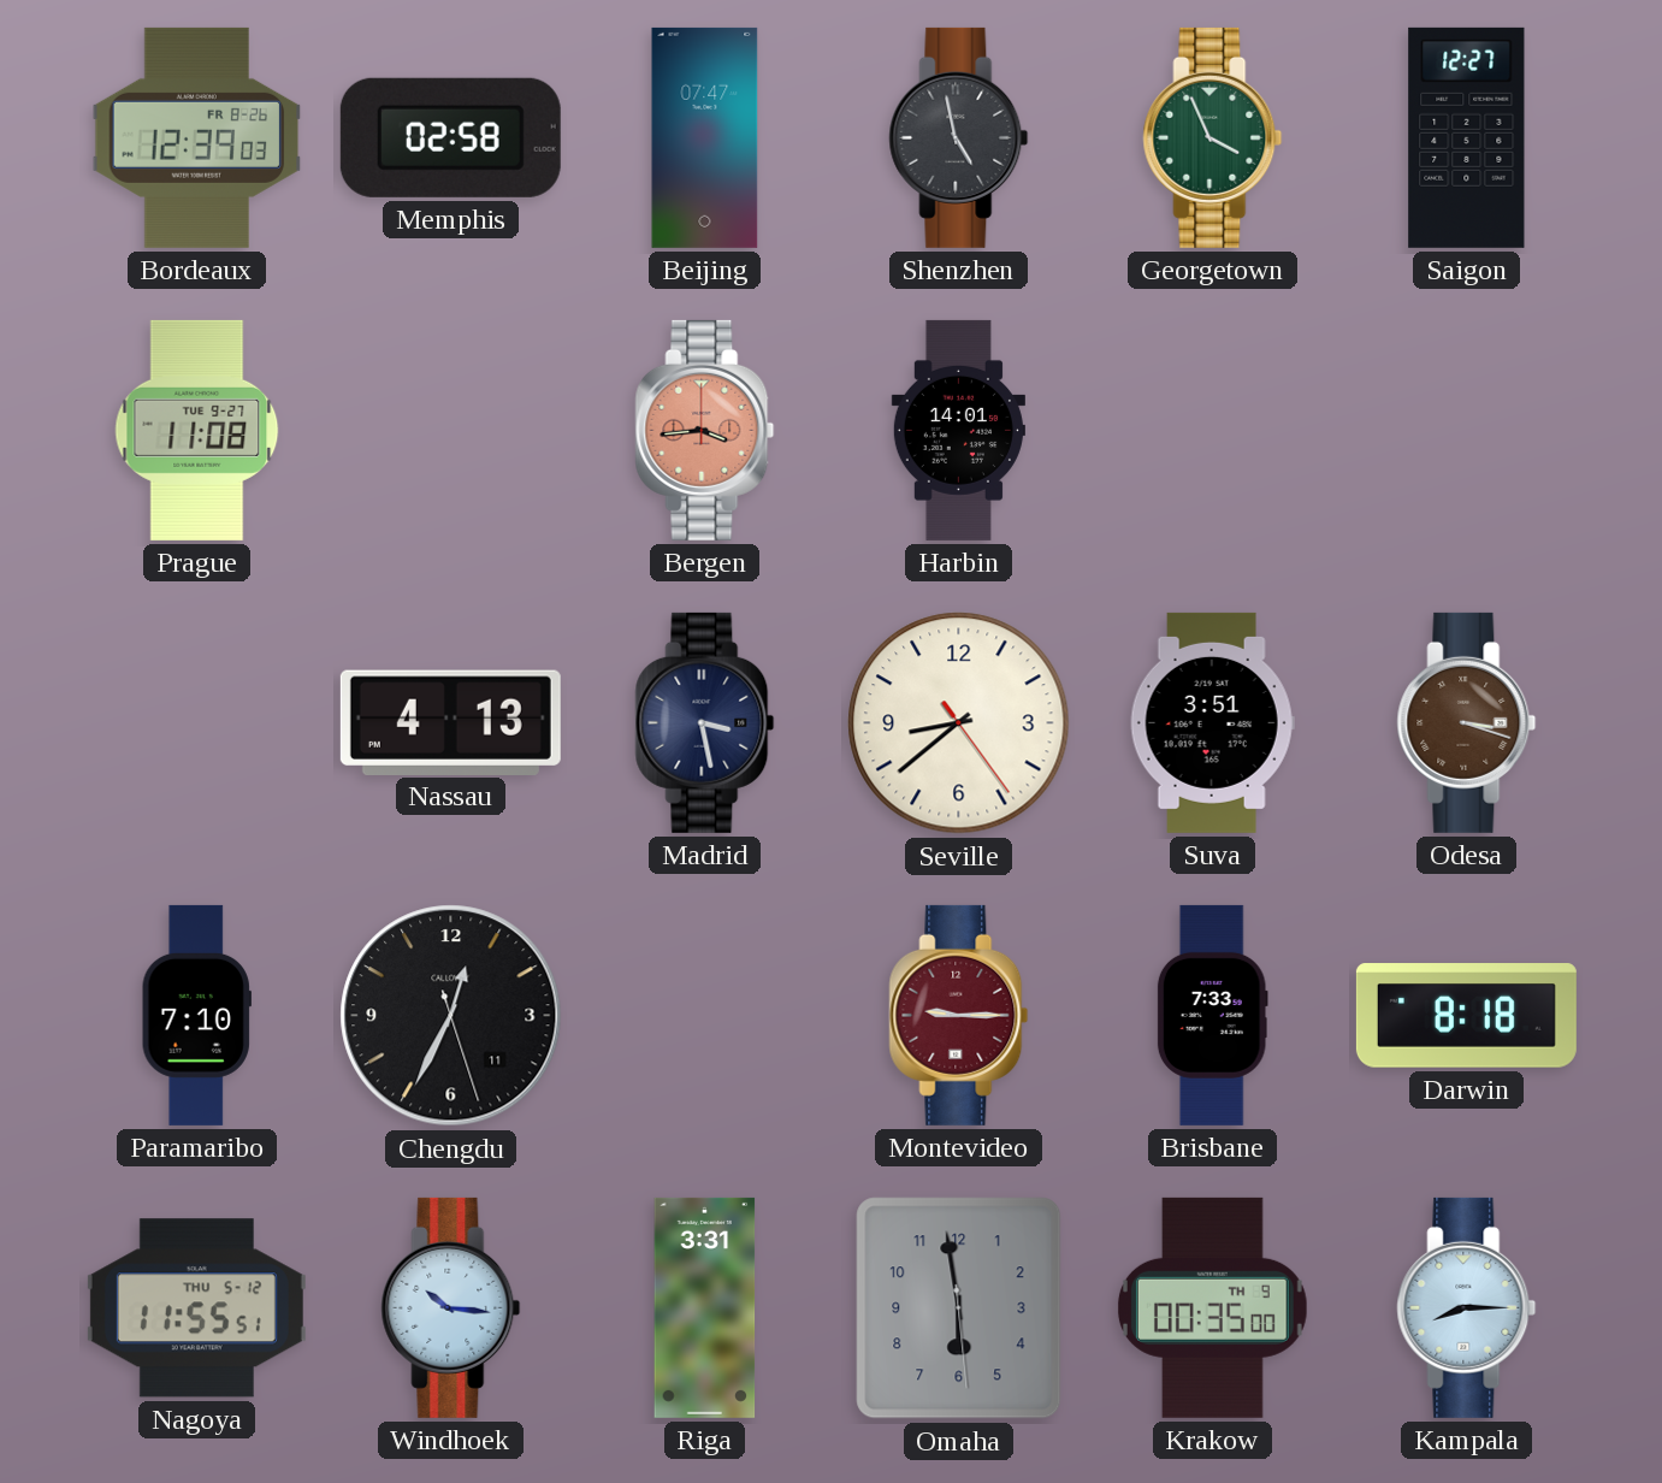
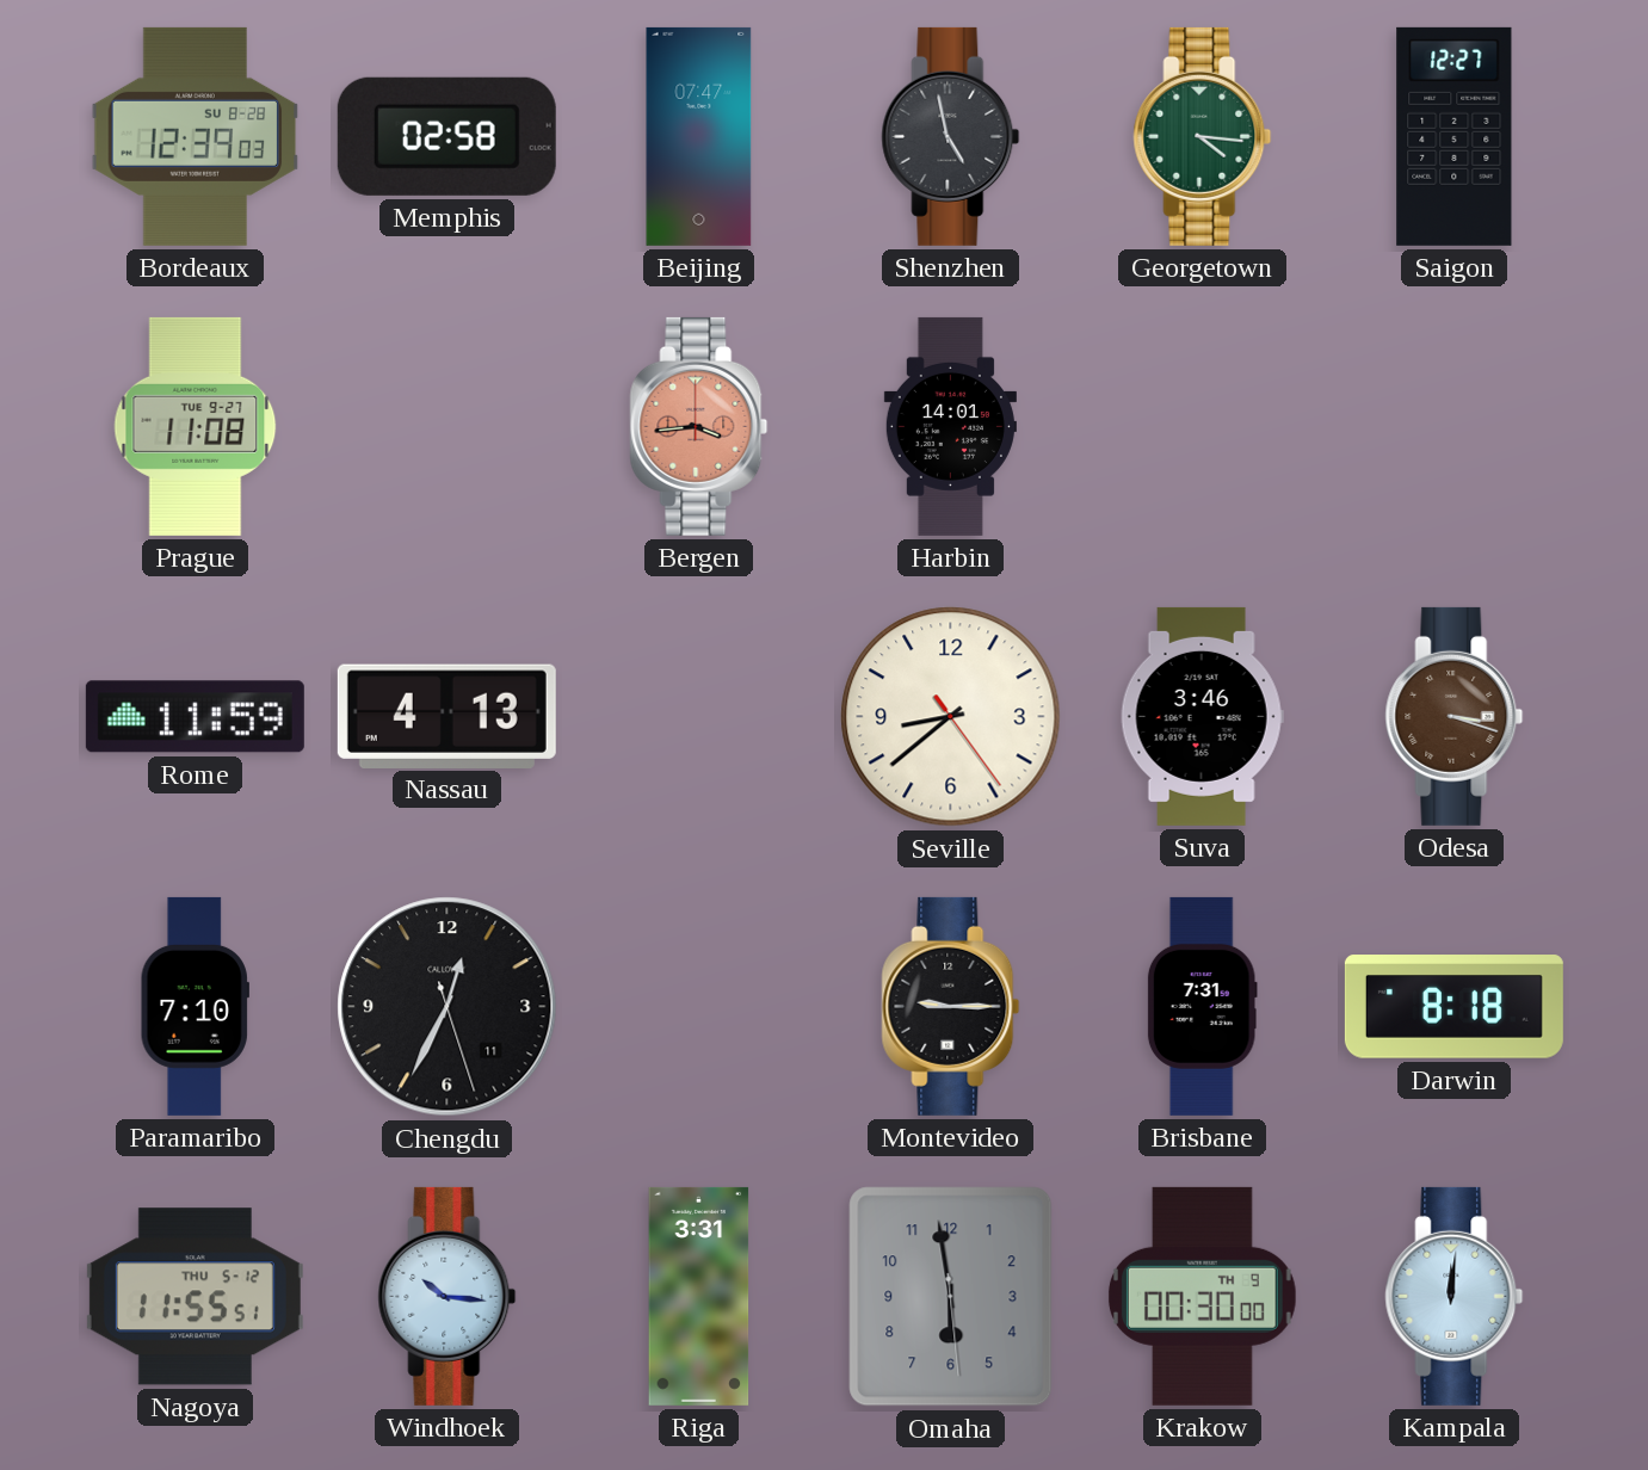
Bordeaux date: FR 8-26 -> SU 8-28
Georgetown: 3:56 -> 4:16
Rome: none -> 11:59
Madrid: 3:28 -> none
Suva: 3:51 -> 3:46
Montevideo dial: burgundy -> black
Brisbane: 7:33 -> 7:31
Krakow: 00:35 -> 00:30
Kampala: 8:15 -> 12:01
